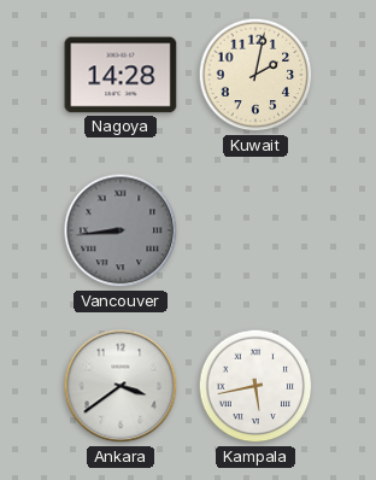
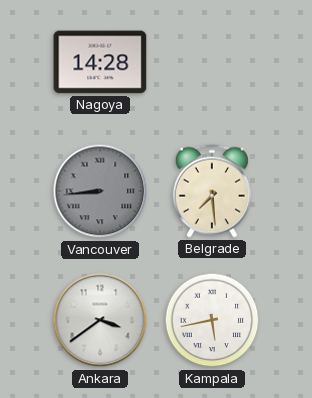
Kuwait: 2:02 -> none
Belgrade: none -> 7:29
